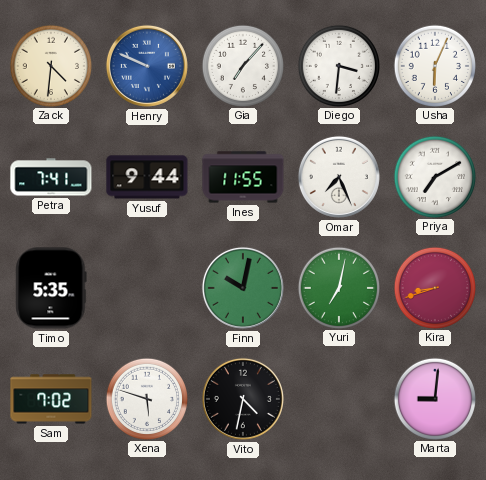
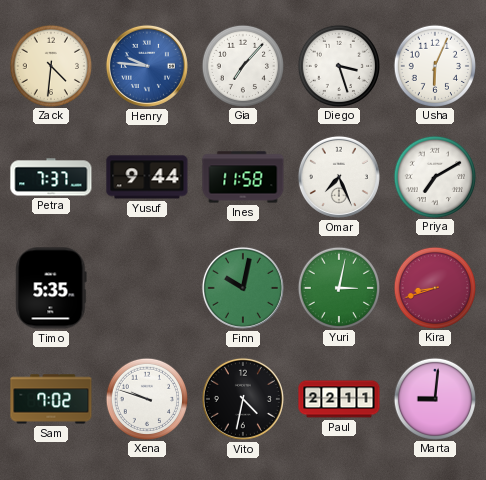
Henry: 9:49 -> 9:46
Diego: 3:31 -> 3:27
Petra: 7:41 -> 7:37
Ines: 11:55 -> 11:58
Yuri: 7:02 -> 3:02
Xena: 5:48 -> 9:48
Paul: none -> 22:11
